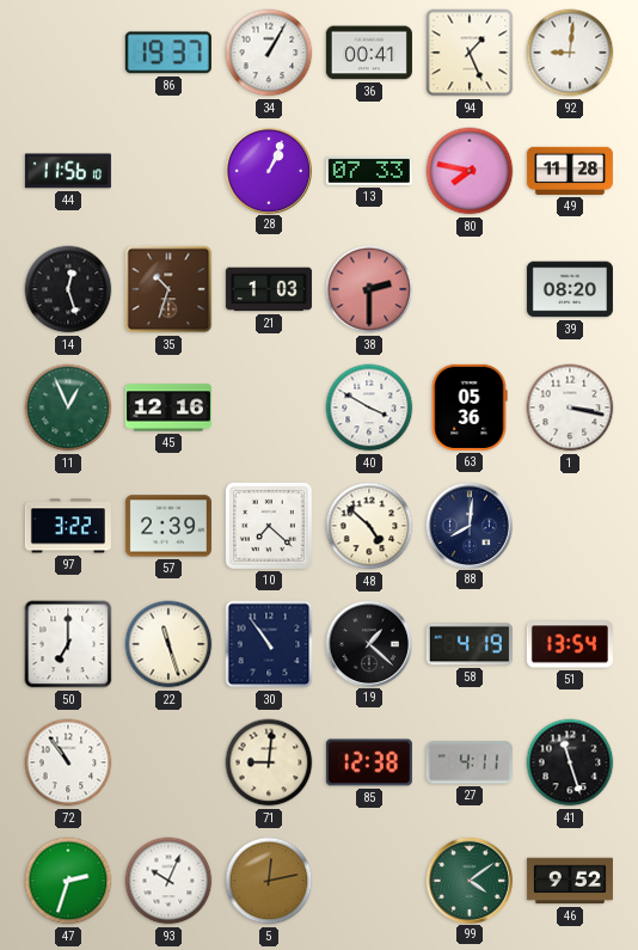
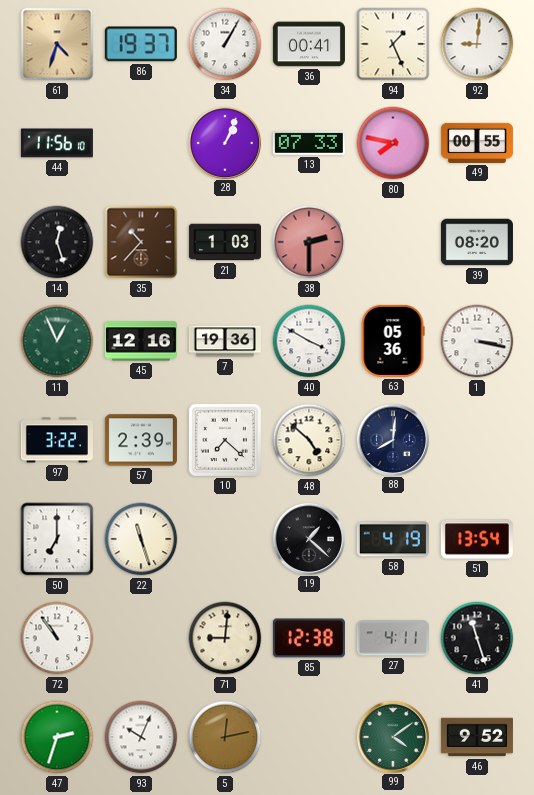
61: none -> 4:33
49: 11:28 -> 00:55
35: 10:33 -> 10:37
7: none -> 19:36
30: 10:54 -> none
